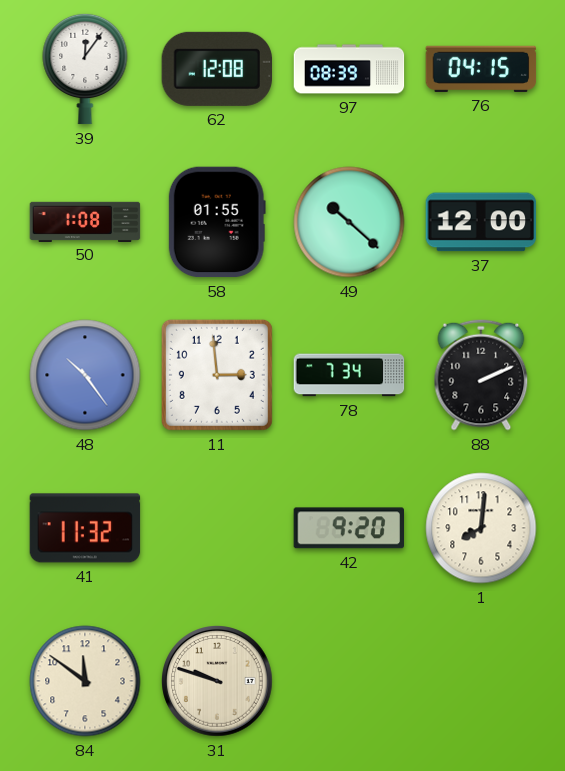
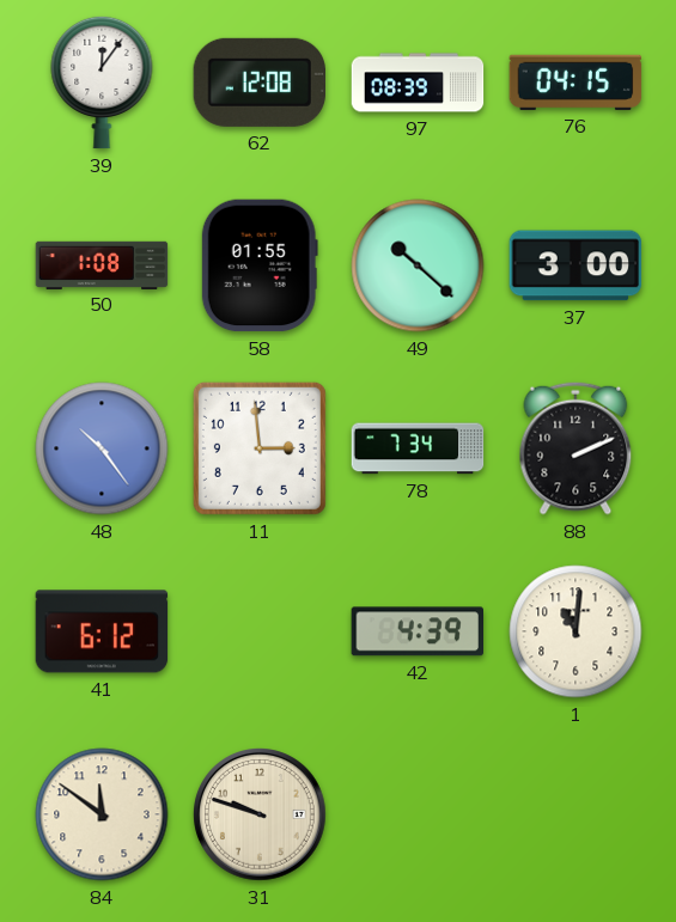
37: 12:00 -> 3:00
41: 11:32 -> 6:12
42: 9:20 -> 4:39
1: 8:01 -> 11:01
